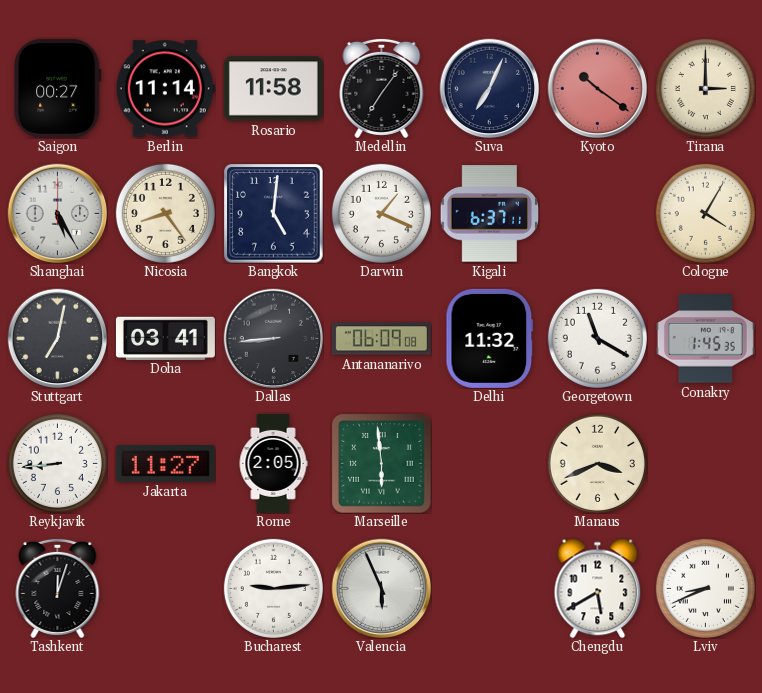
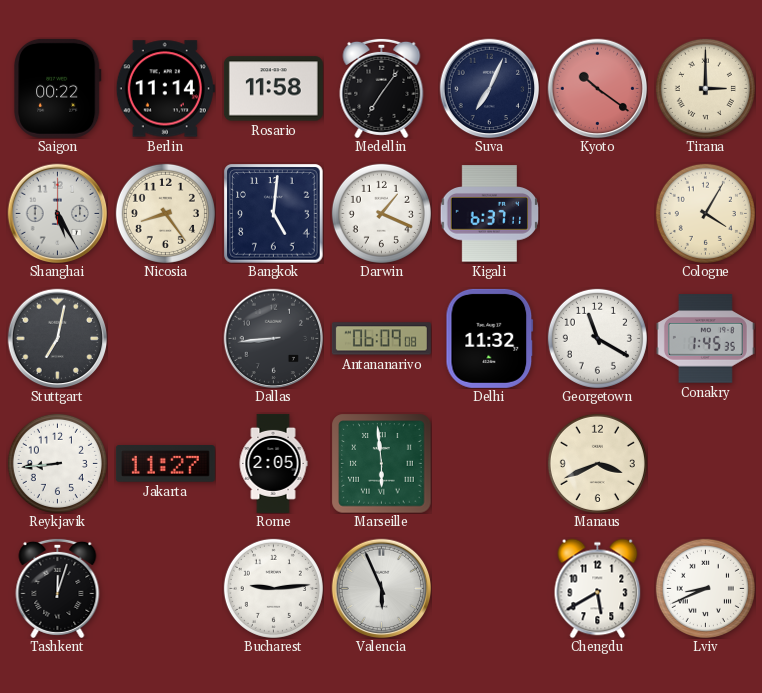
Saigon: 00:27 -> 00:22
Doha: 03:41 -> none
